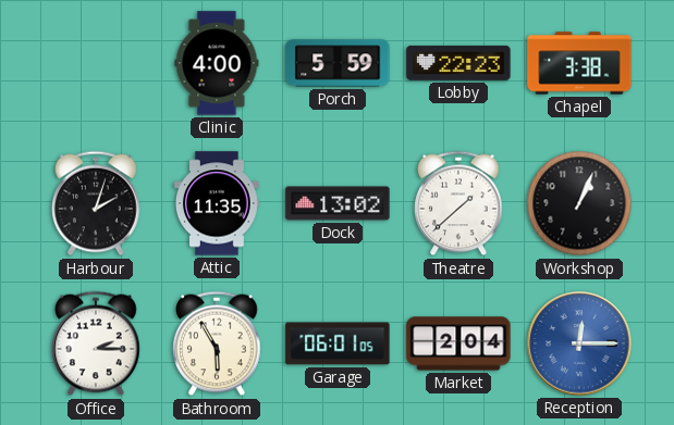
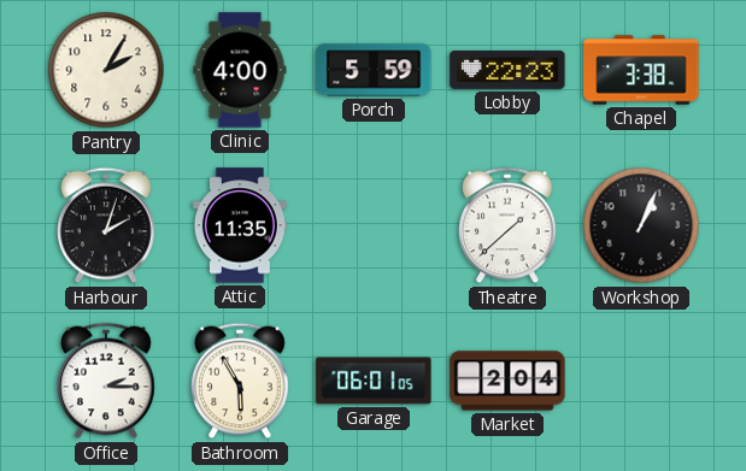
Pantry: none -> 2:05
Dock: 13:02 -> none
Reception: 12:15 -> none
